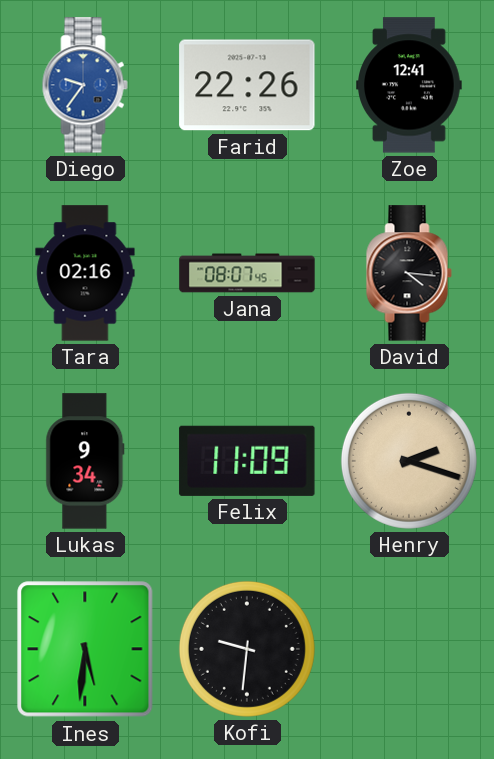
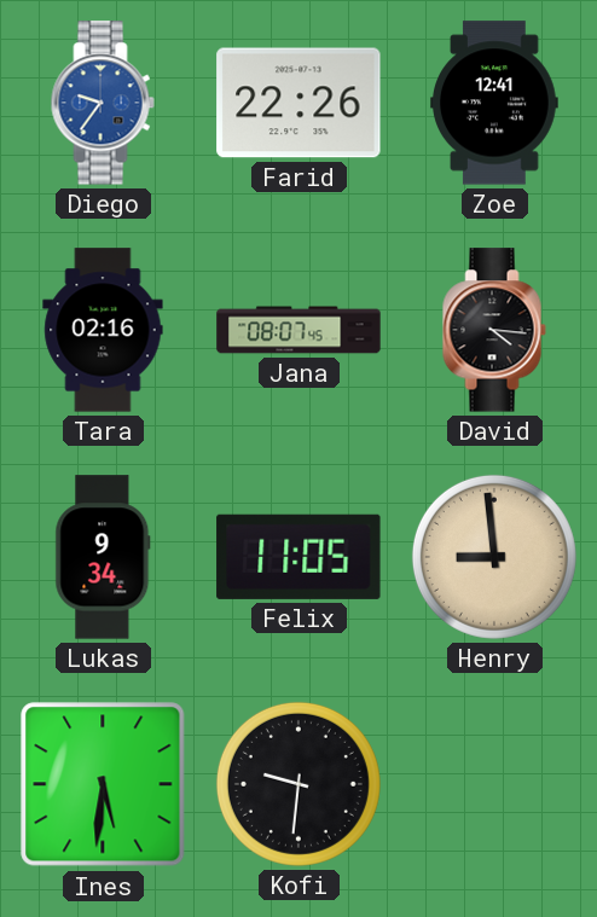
Felix: 11:09 -> 11:05
Henry: 2:18 -> 8:59
